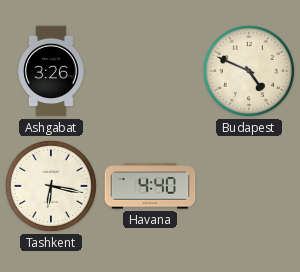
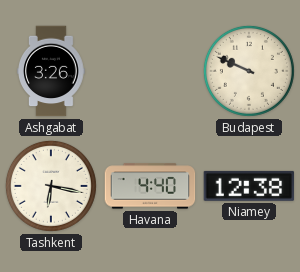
Budapest: 4:49 -> 9:49
Niamey: none -> 12:38
